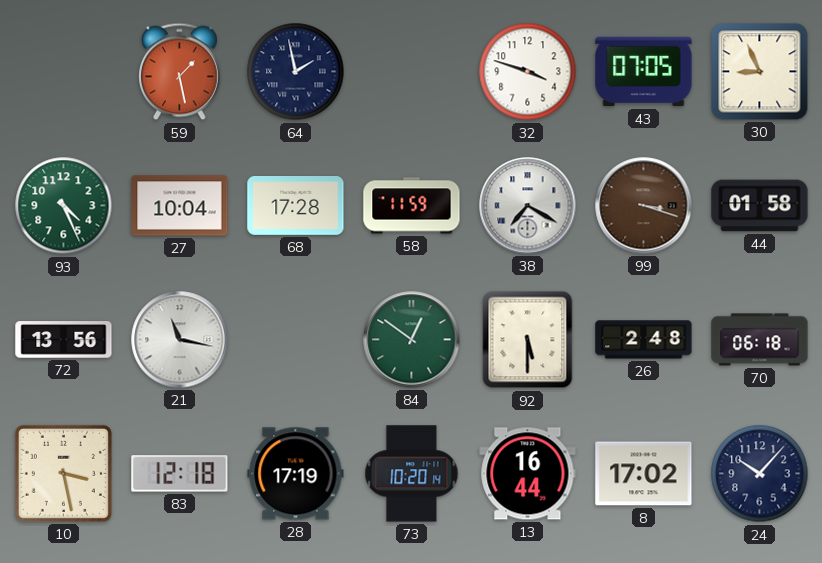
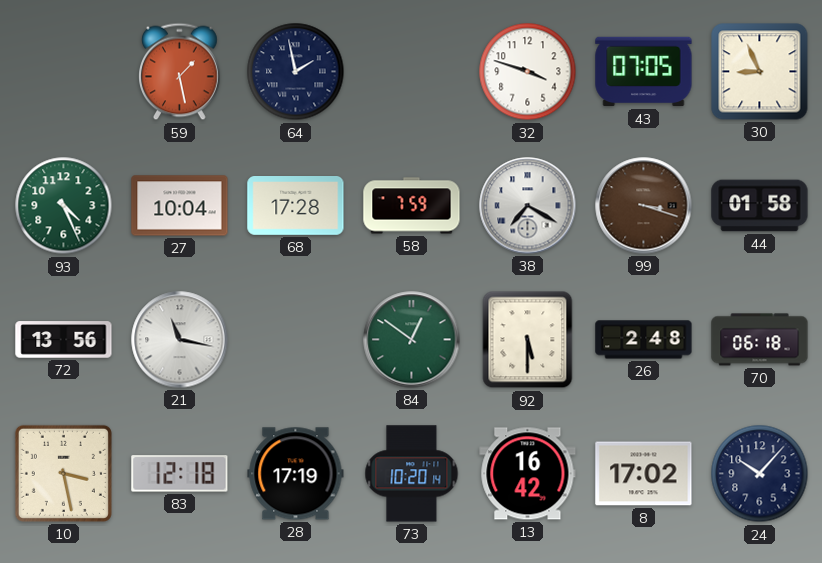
58: 11:59 -> 7:59
13: 16:44 -> 16:42
